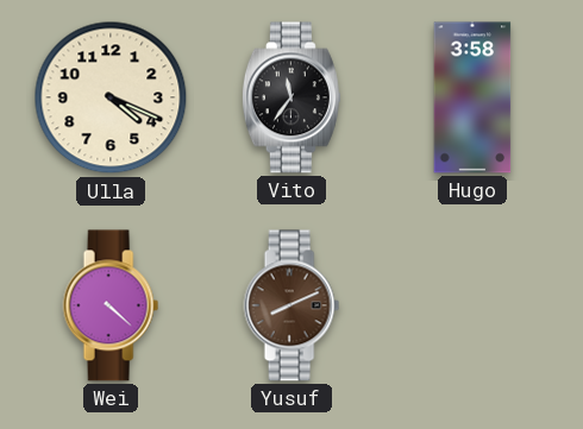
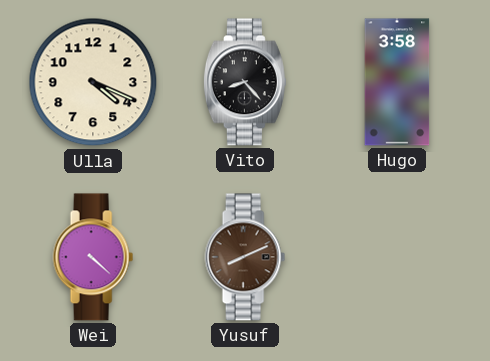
Vito: 11:36 -> 8:23
